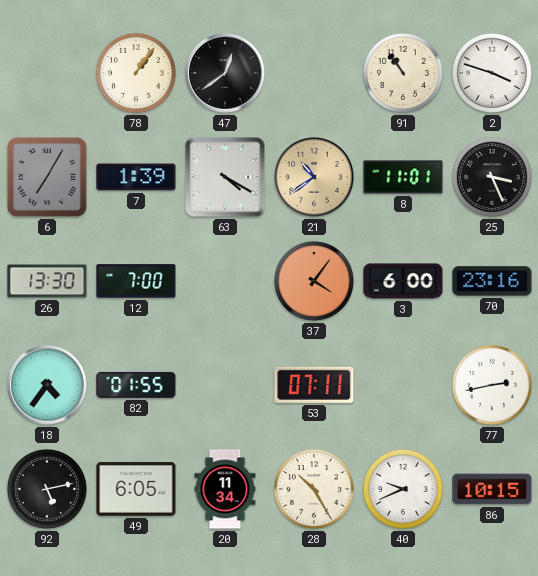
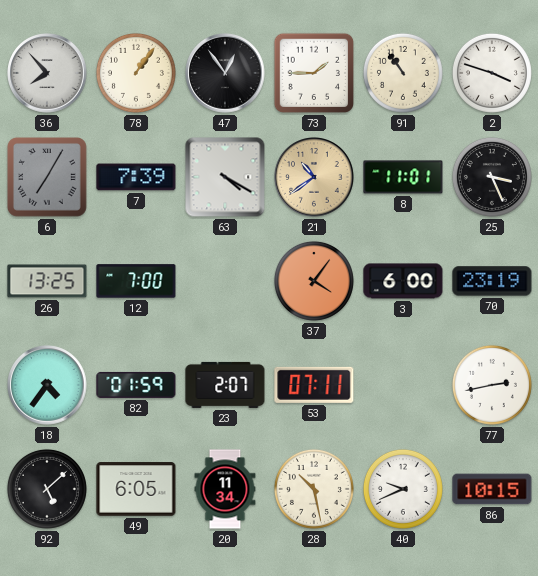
36: none -> 7:53
47: 12:39 -> 12:54
73: none -> 1:45
7: 1:39 -> 7:39
26: 13:30 -> 13:25
70: 23:16 -> 23:19
82: 01:55 -> 01:59
23: none -> 2:07
92: 5:13 -> 5:08
28: 10:25 -> 10:28
